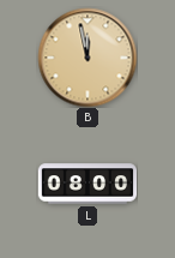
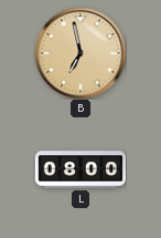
B: 11:58 -> 6:58
